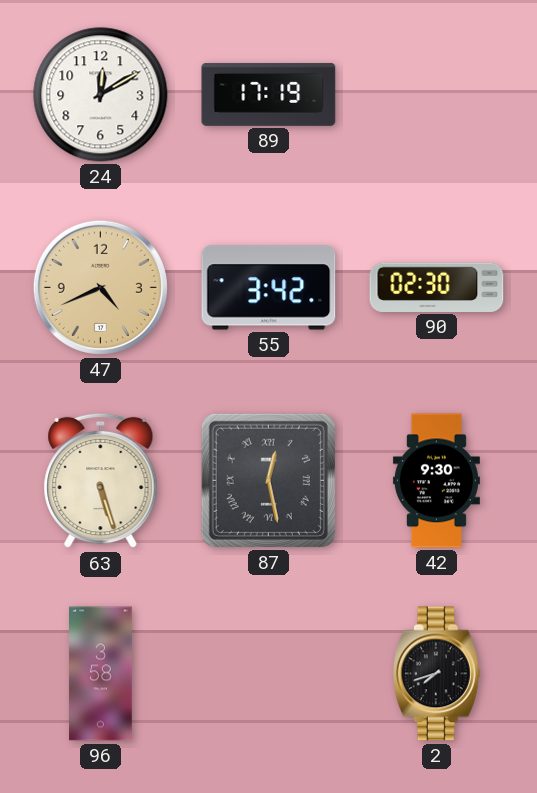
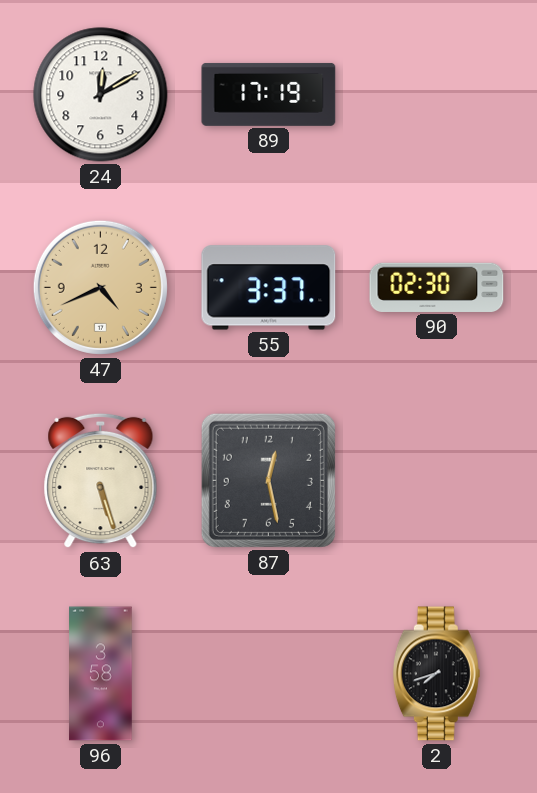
55: 3:42 -> 3:37
87 numerals: Roman -> Arabic
42: 9:30 -> none
